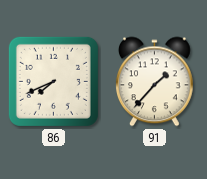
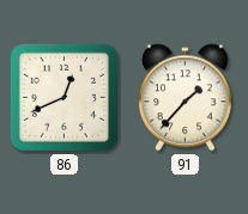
86: 7:41 -> 12:41
